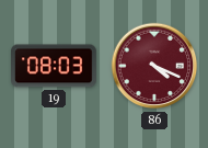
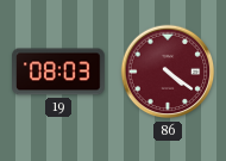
86: 4:19 -> 4:21
